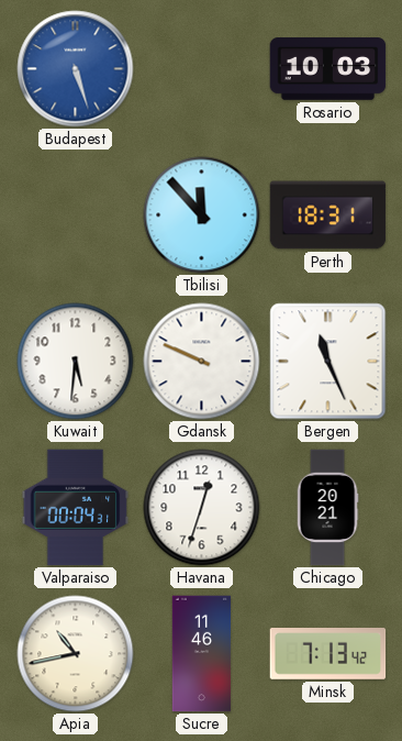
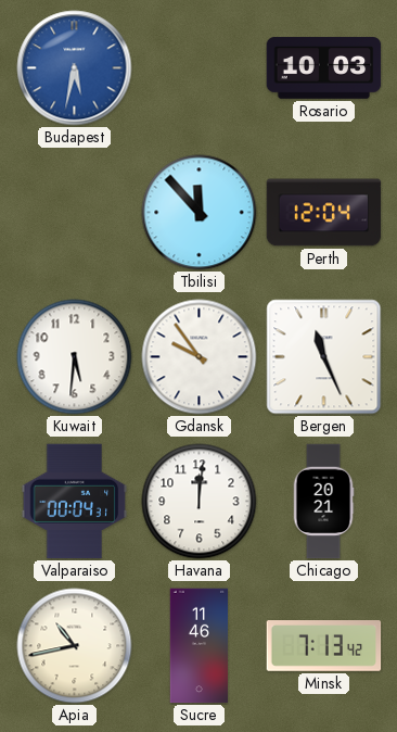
Budapest: 5:27 -> 5:32
Perth: 18:31 -> 12:04
Gdansk: 9:49 -> 9:54
Havana: 12:33 -> 12:01
